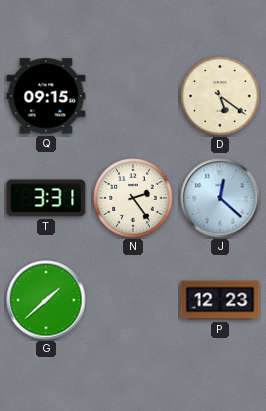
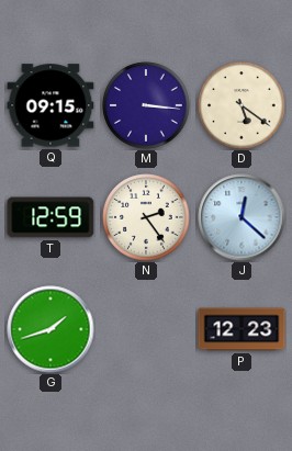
M: none -> 3:16
T: 3:31 -> 12:59
G: 1:38 -> 1:42
